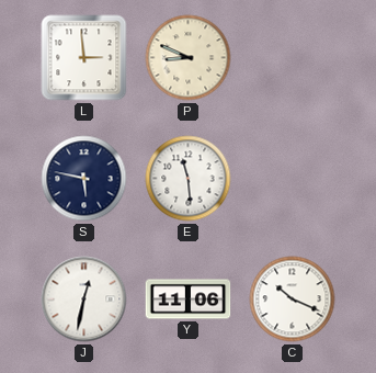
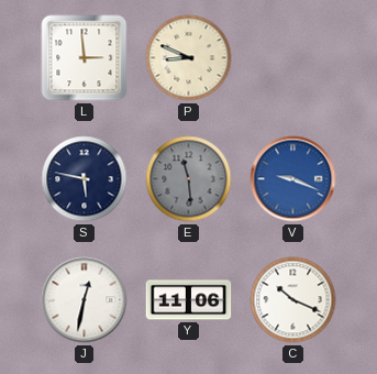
E dial: white -> grey
V: none -> 9:19
